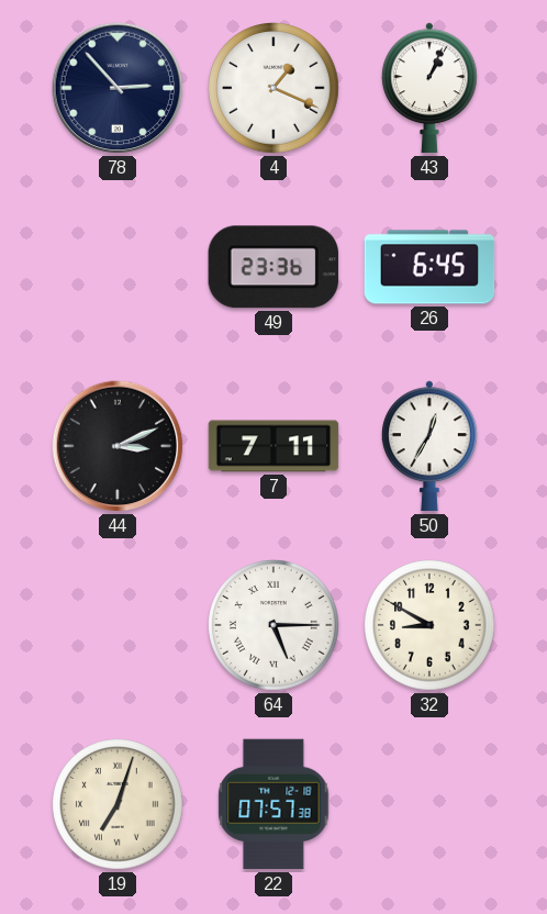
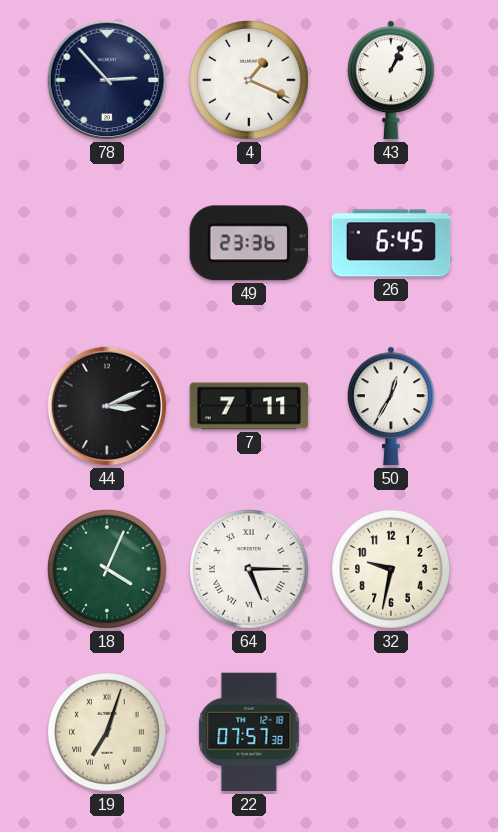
18: none -> 4:04
32: 8:50 -> 9:32
